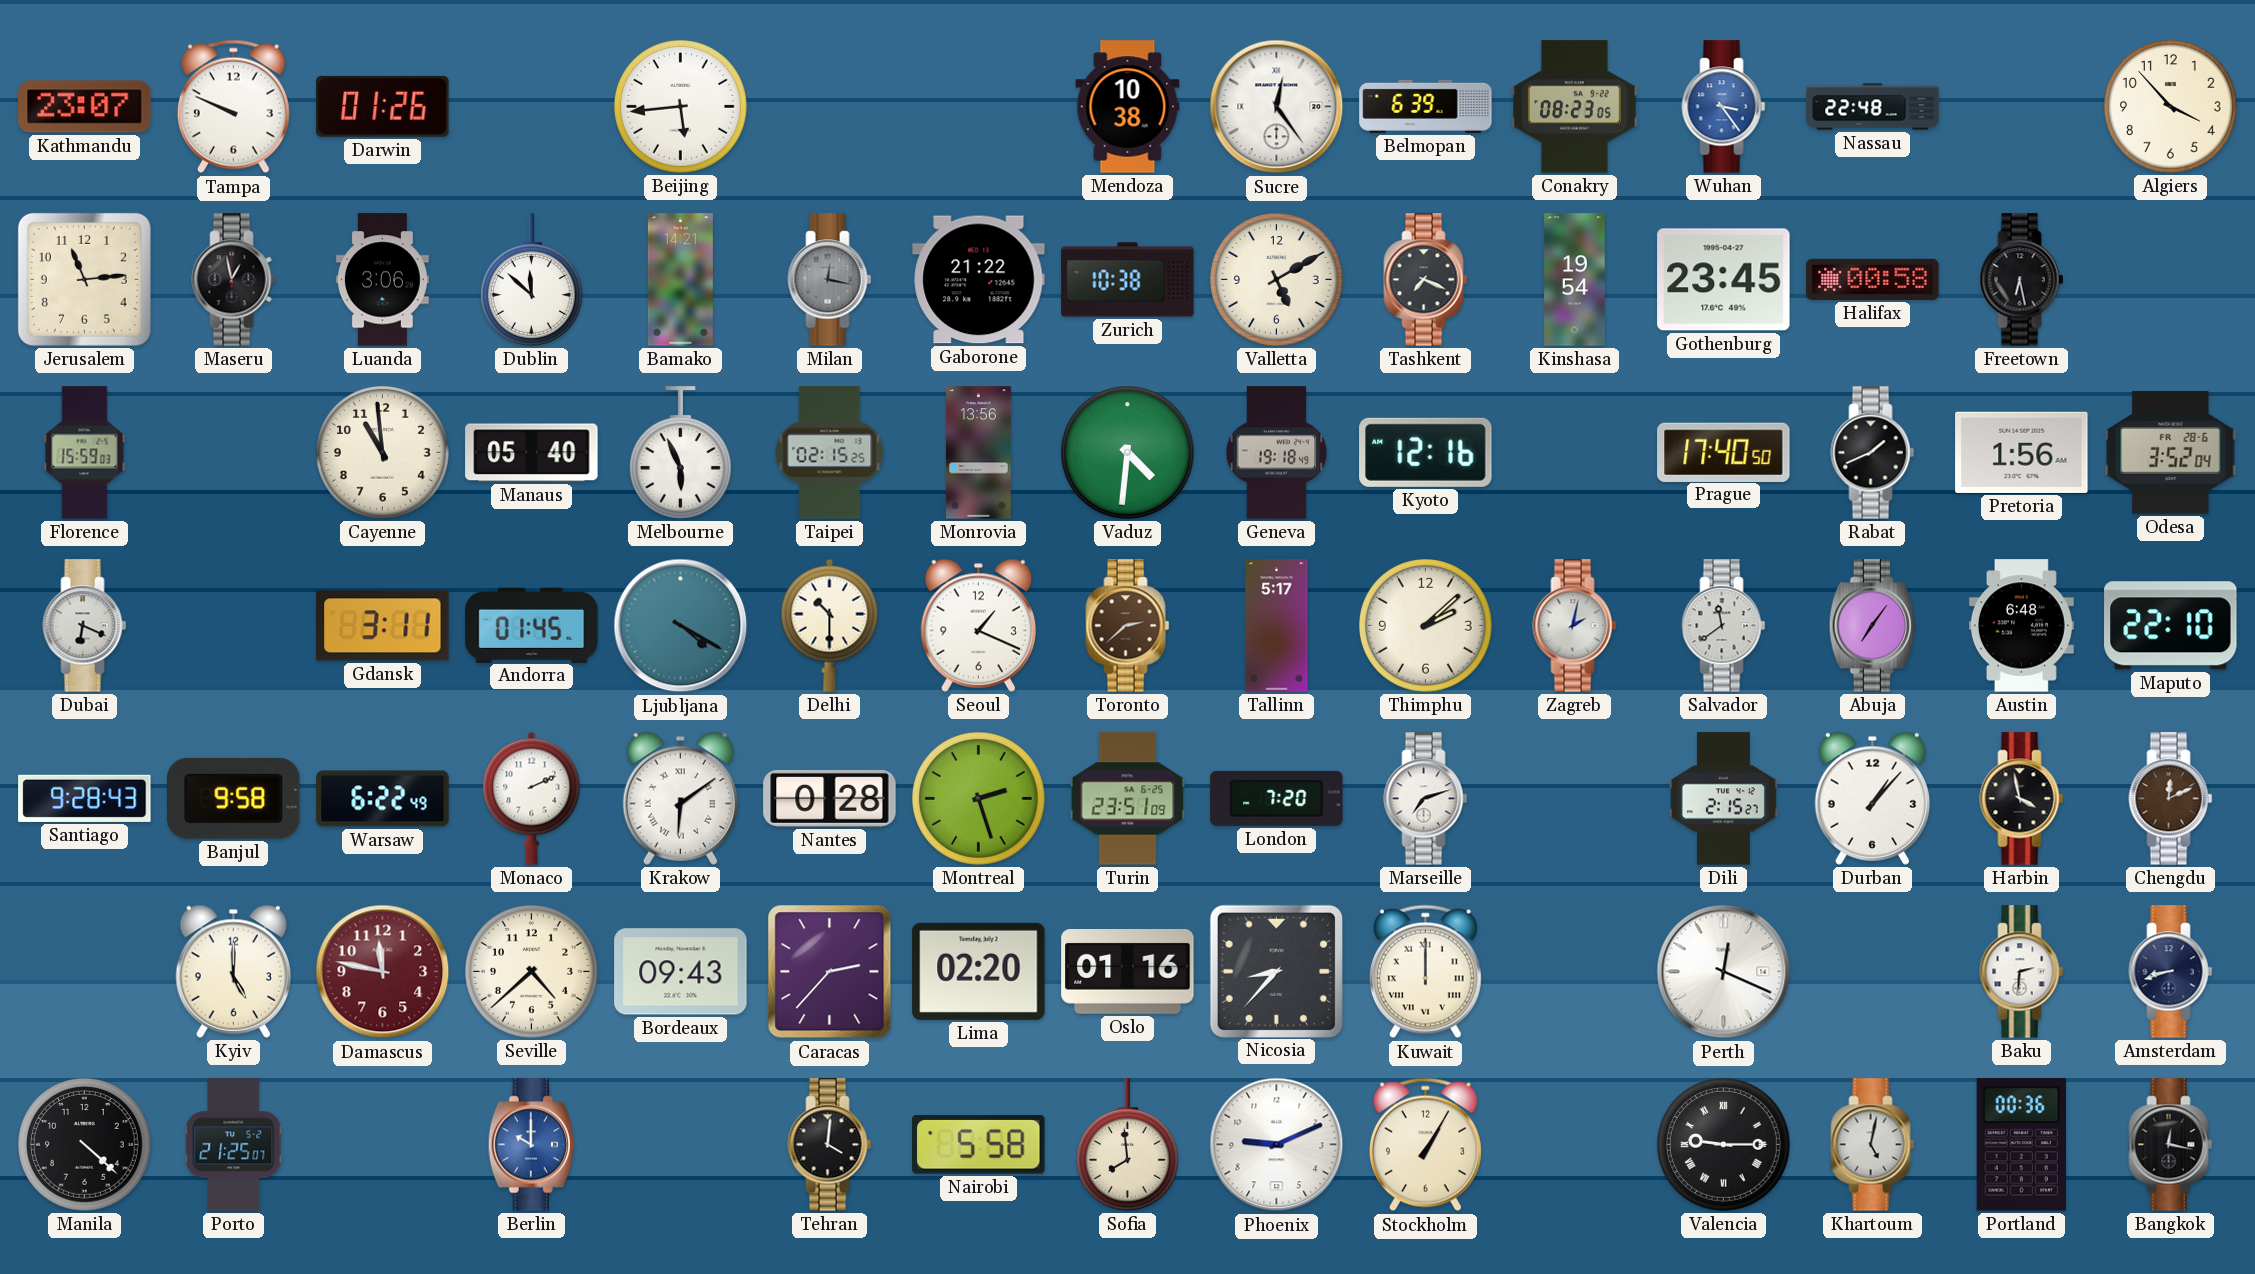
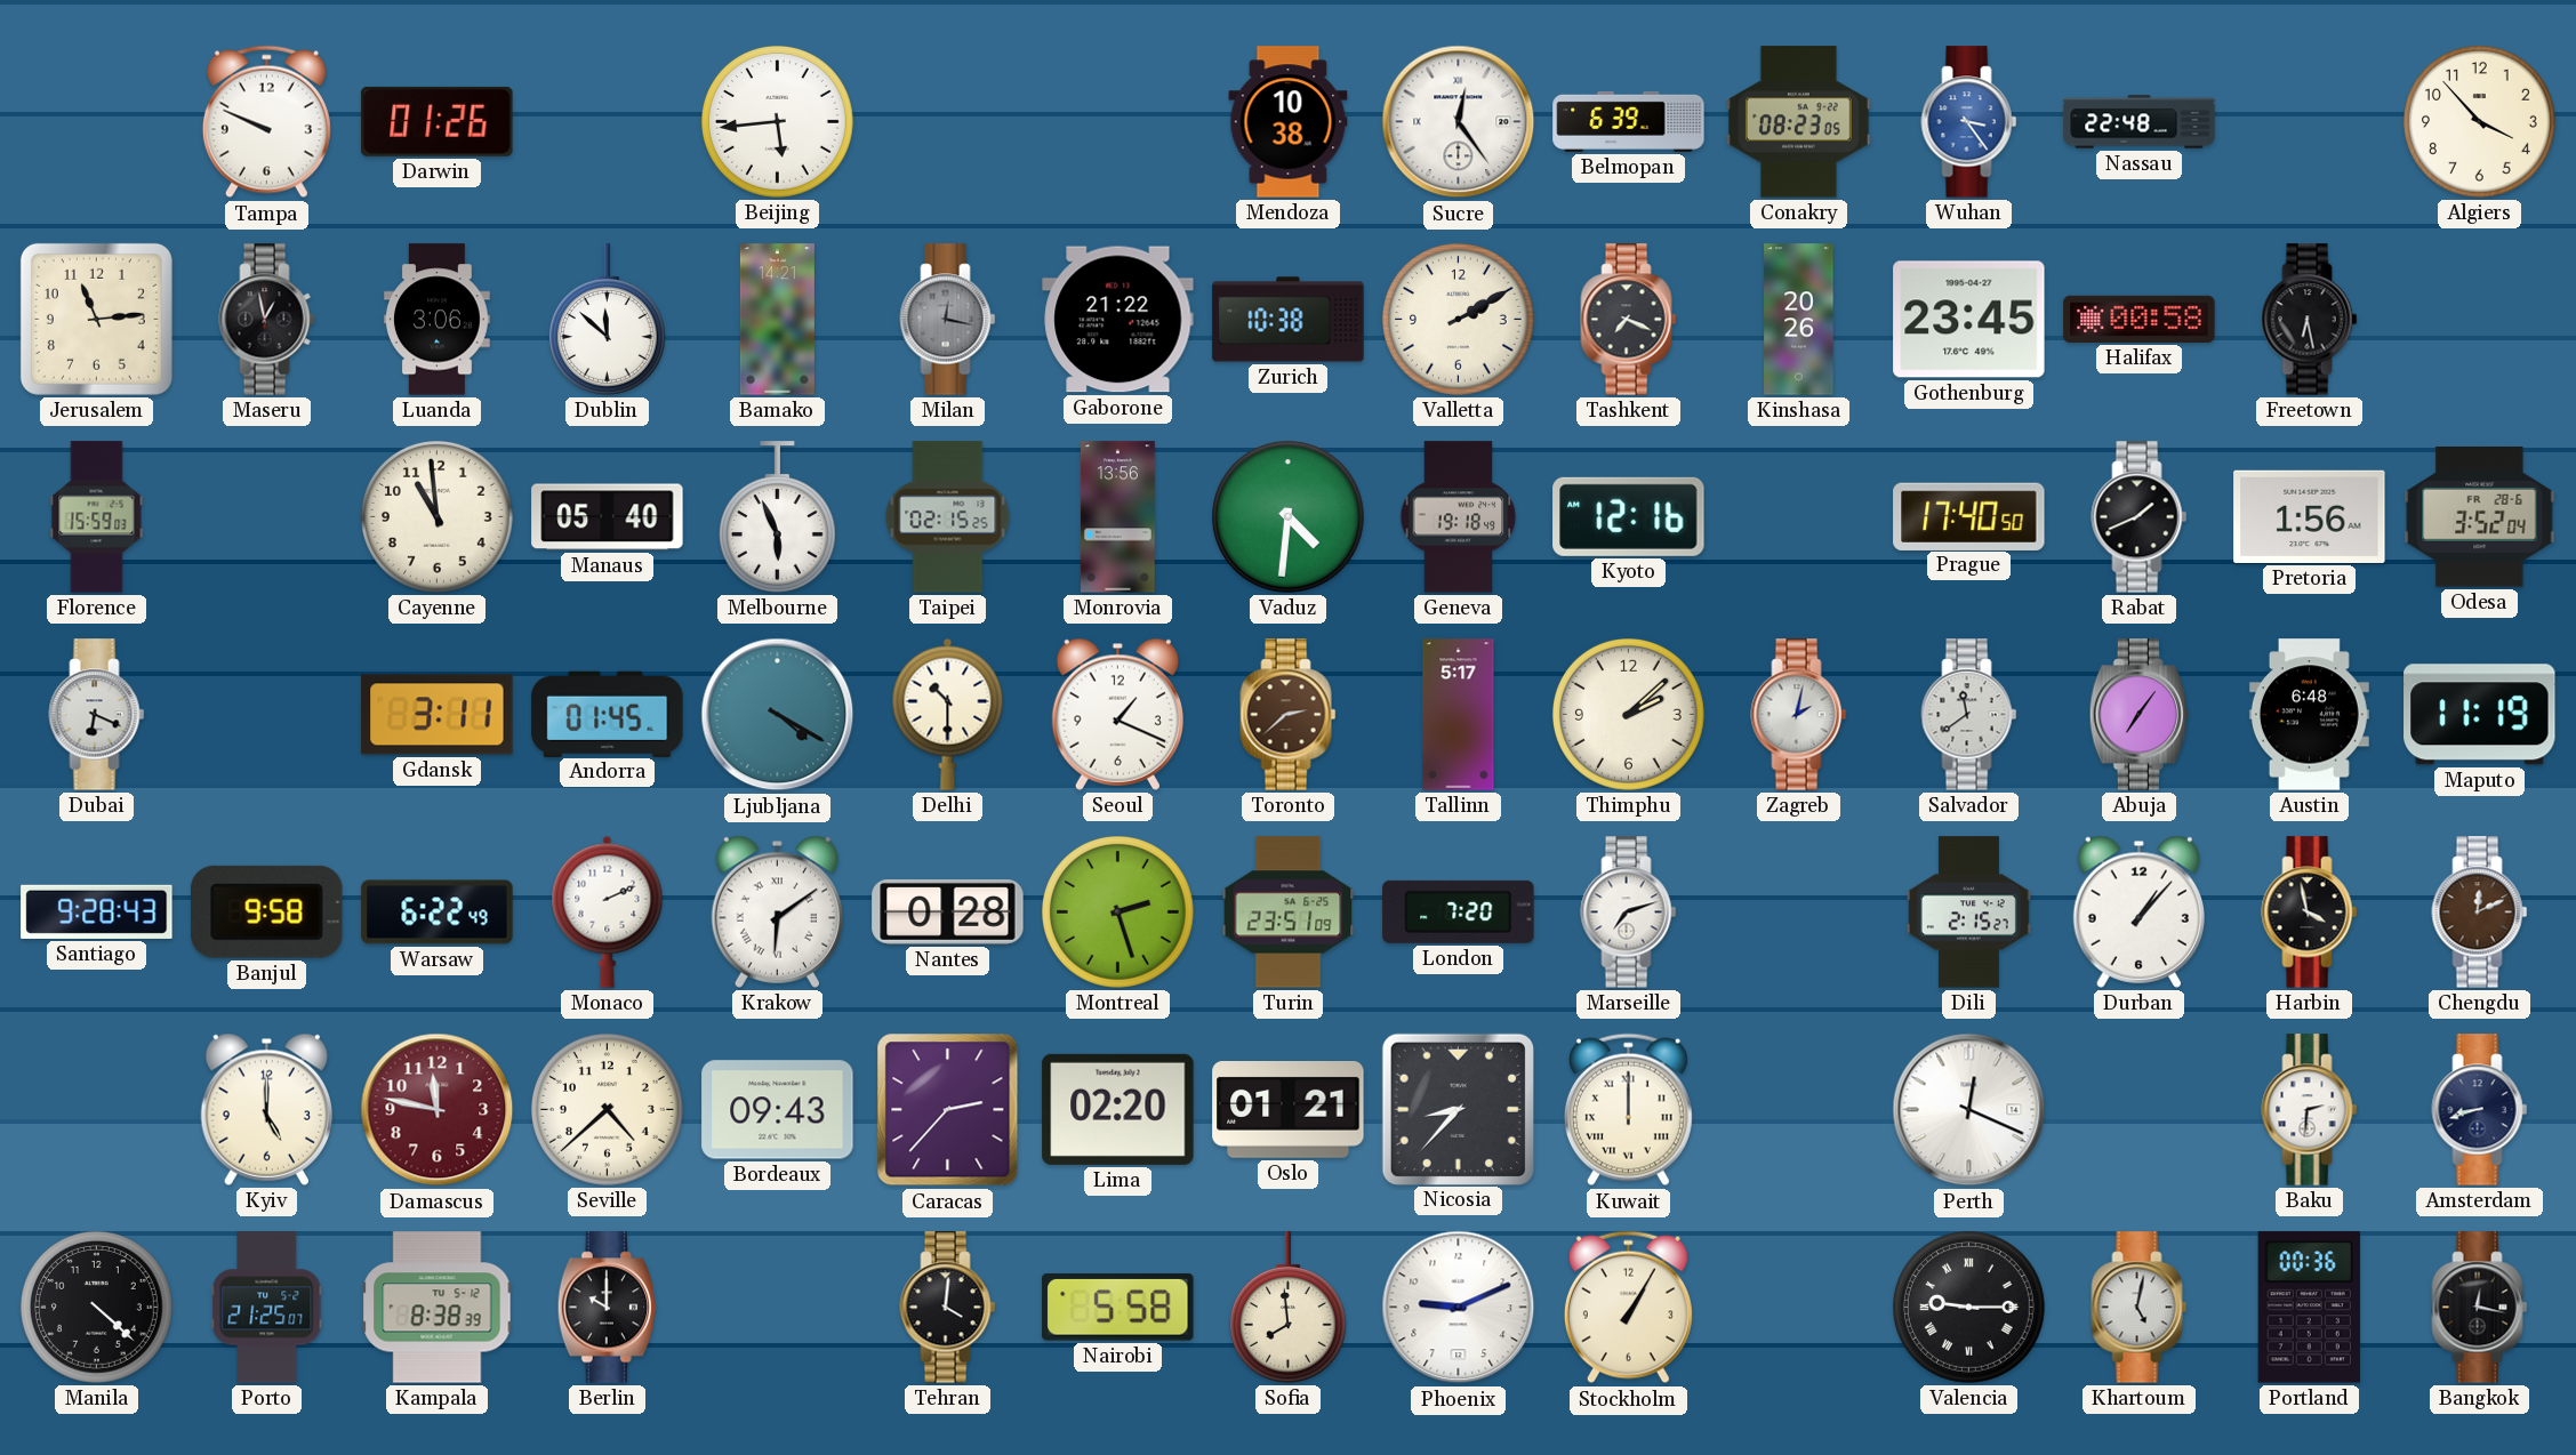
Kathmandu: 23:07 -> none
Valletta: 5:10 -> 2:10
Kinshasa: 19:54 -> 20:26
Maputo: 22:10 -> 11:19
Oslo: 01:16 -> 01:21
Kampala: none -> 8:38
Berlin dial: blue -> black
